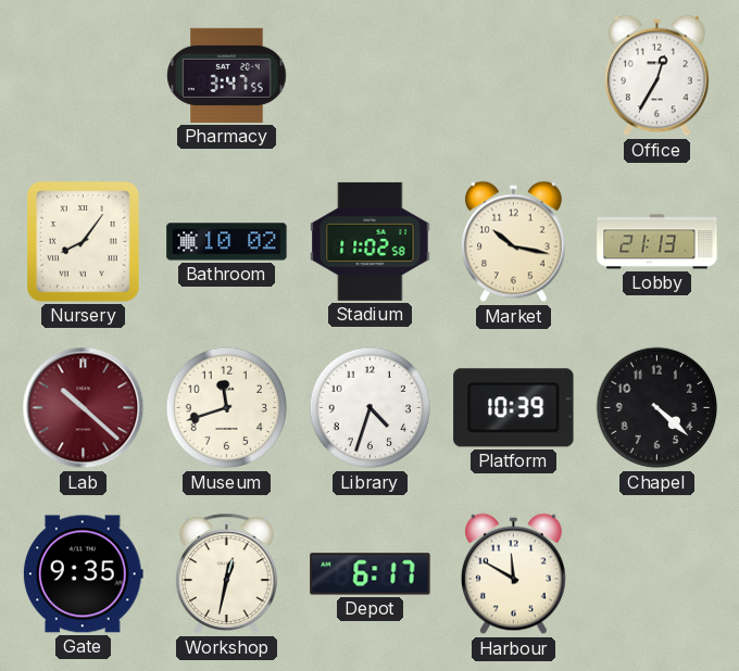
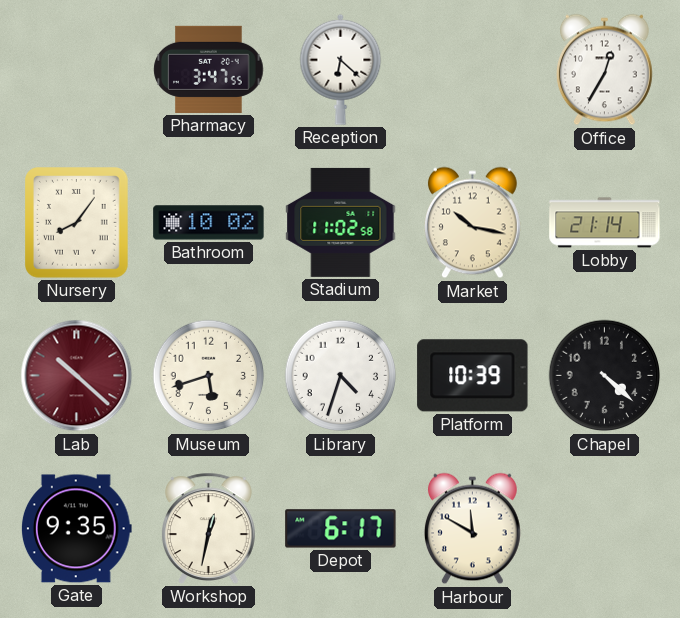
Reception: none -> 6:22
Lobby: 21:13 -> 21:14
Museum: 11:42 -> 5:42
